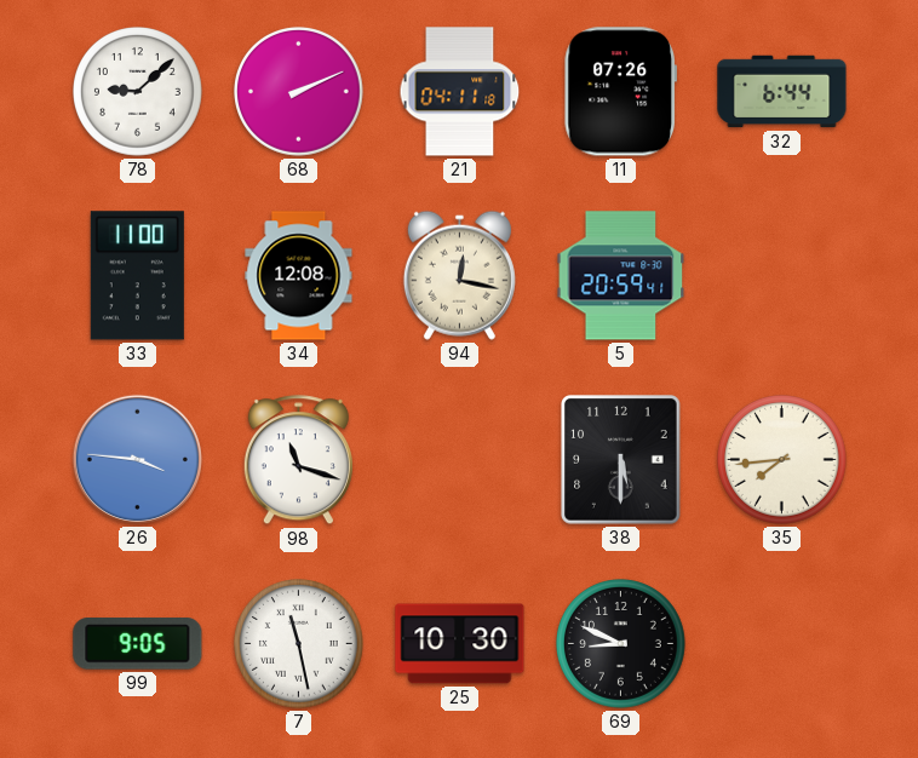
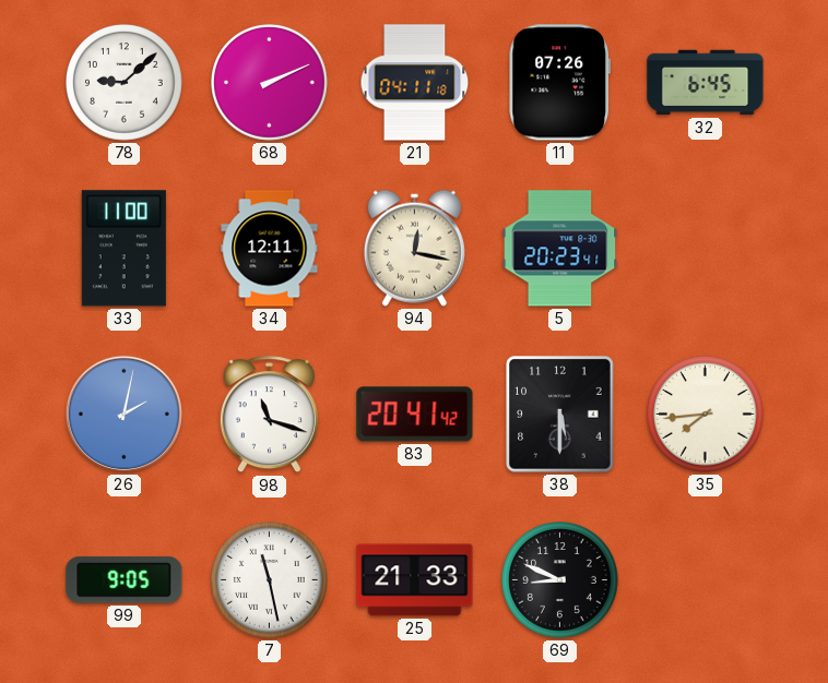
32: 6:44 -> 6:45
34: 12:08 -> 12:11
5: 20:59 -> 20:23
26: 3:46 -> 2:02
83: none -> 20:41
25: 10:30 -> 21:33
